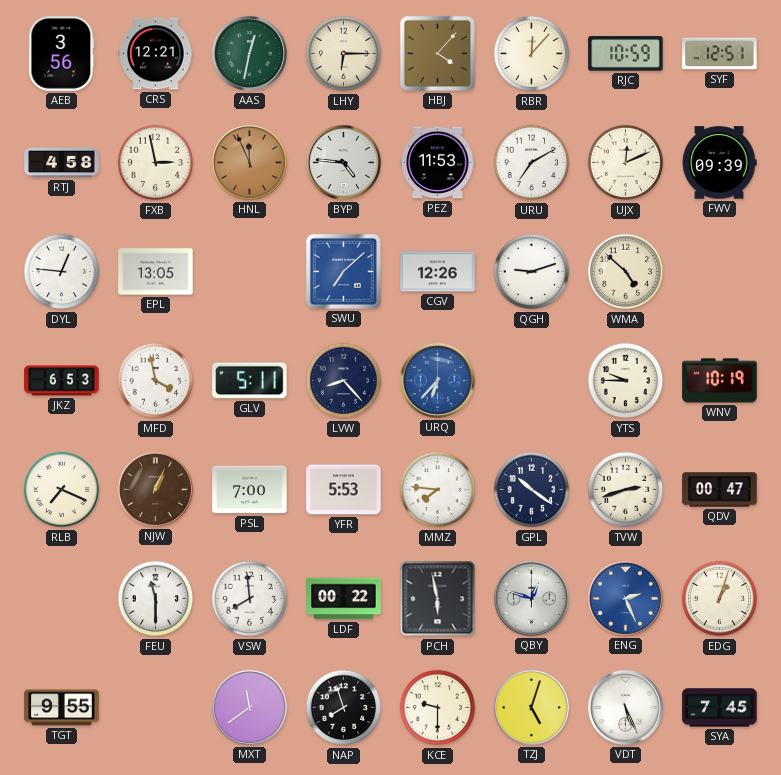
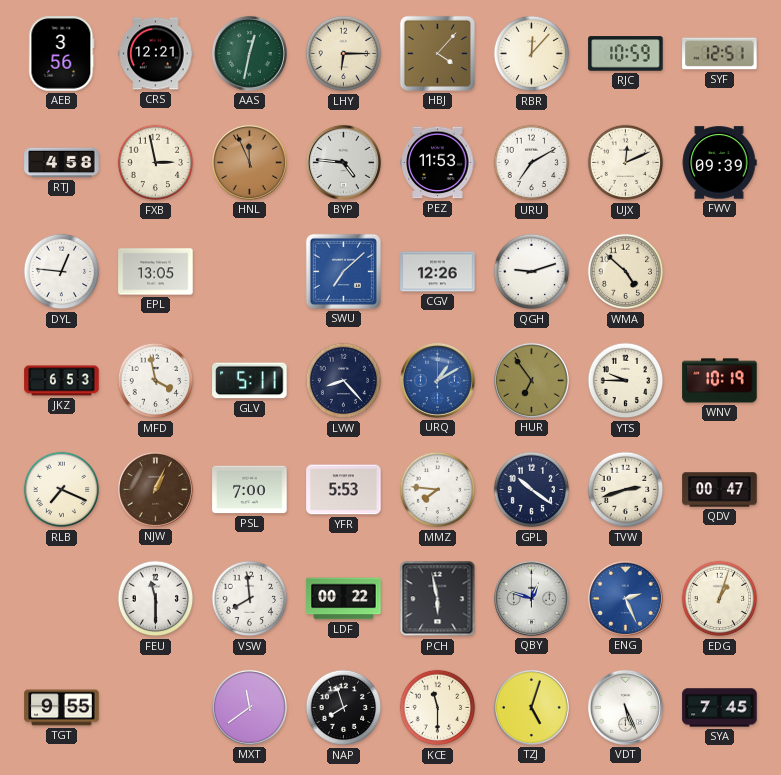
URQ: 6:37 -> 1:10
HUR: none -> 6:54
KCE: 9:30 -> 11:30
